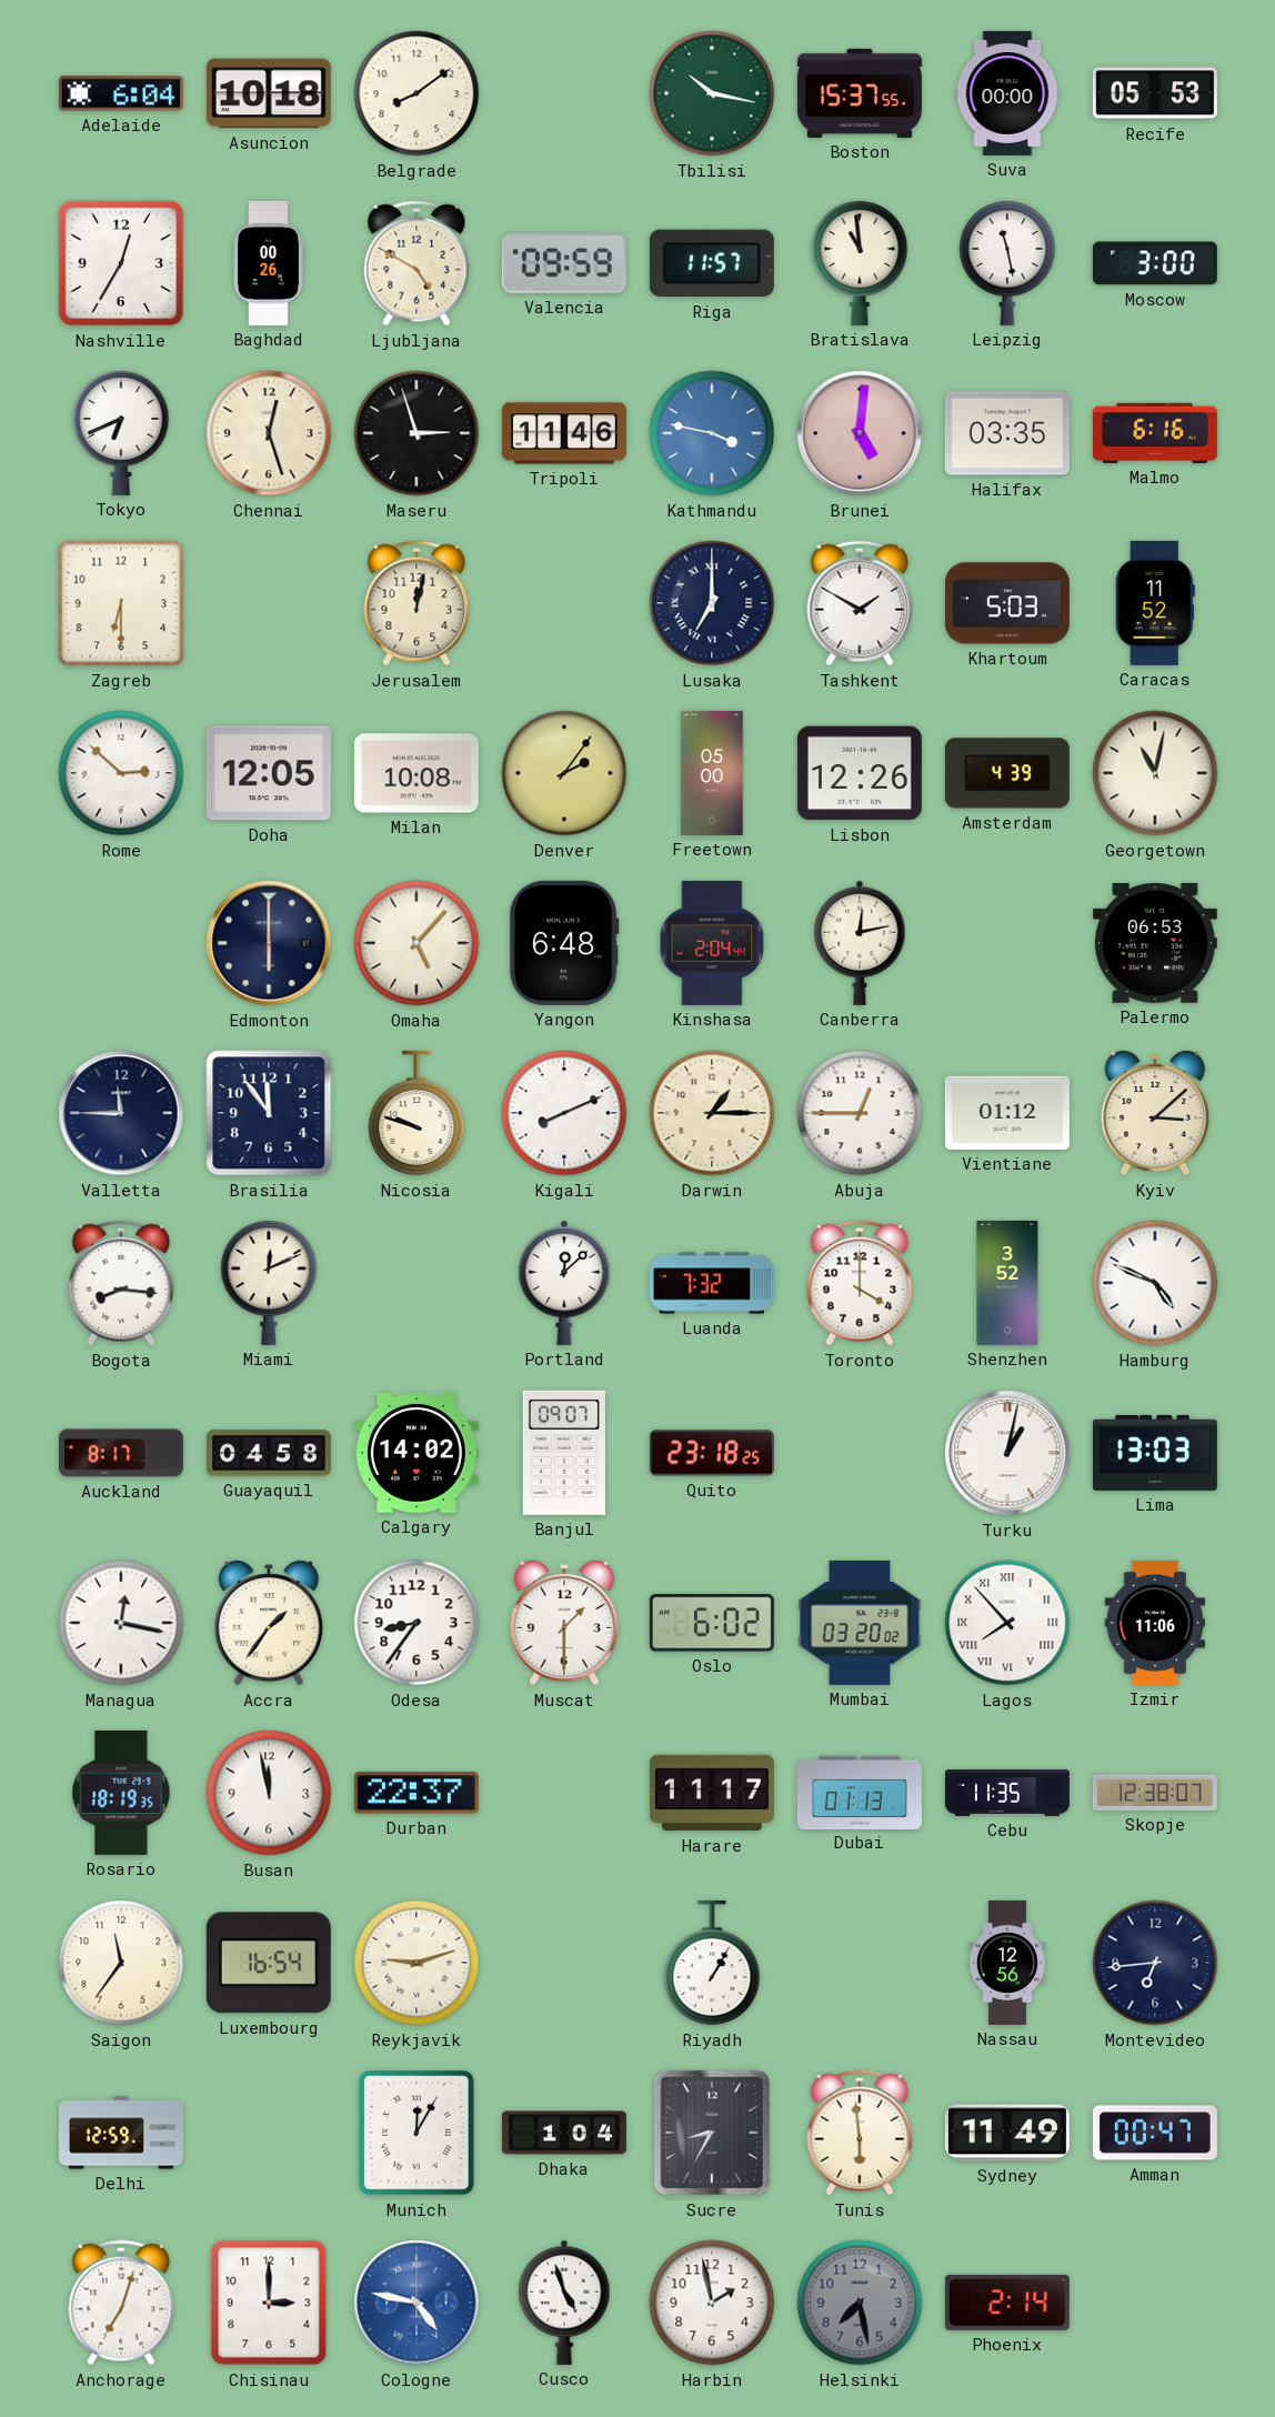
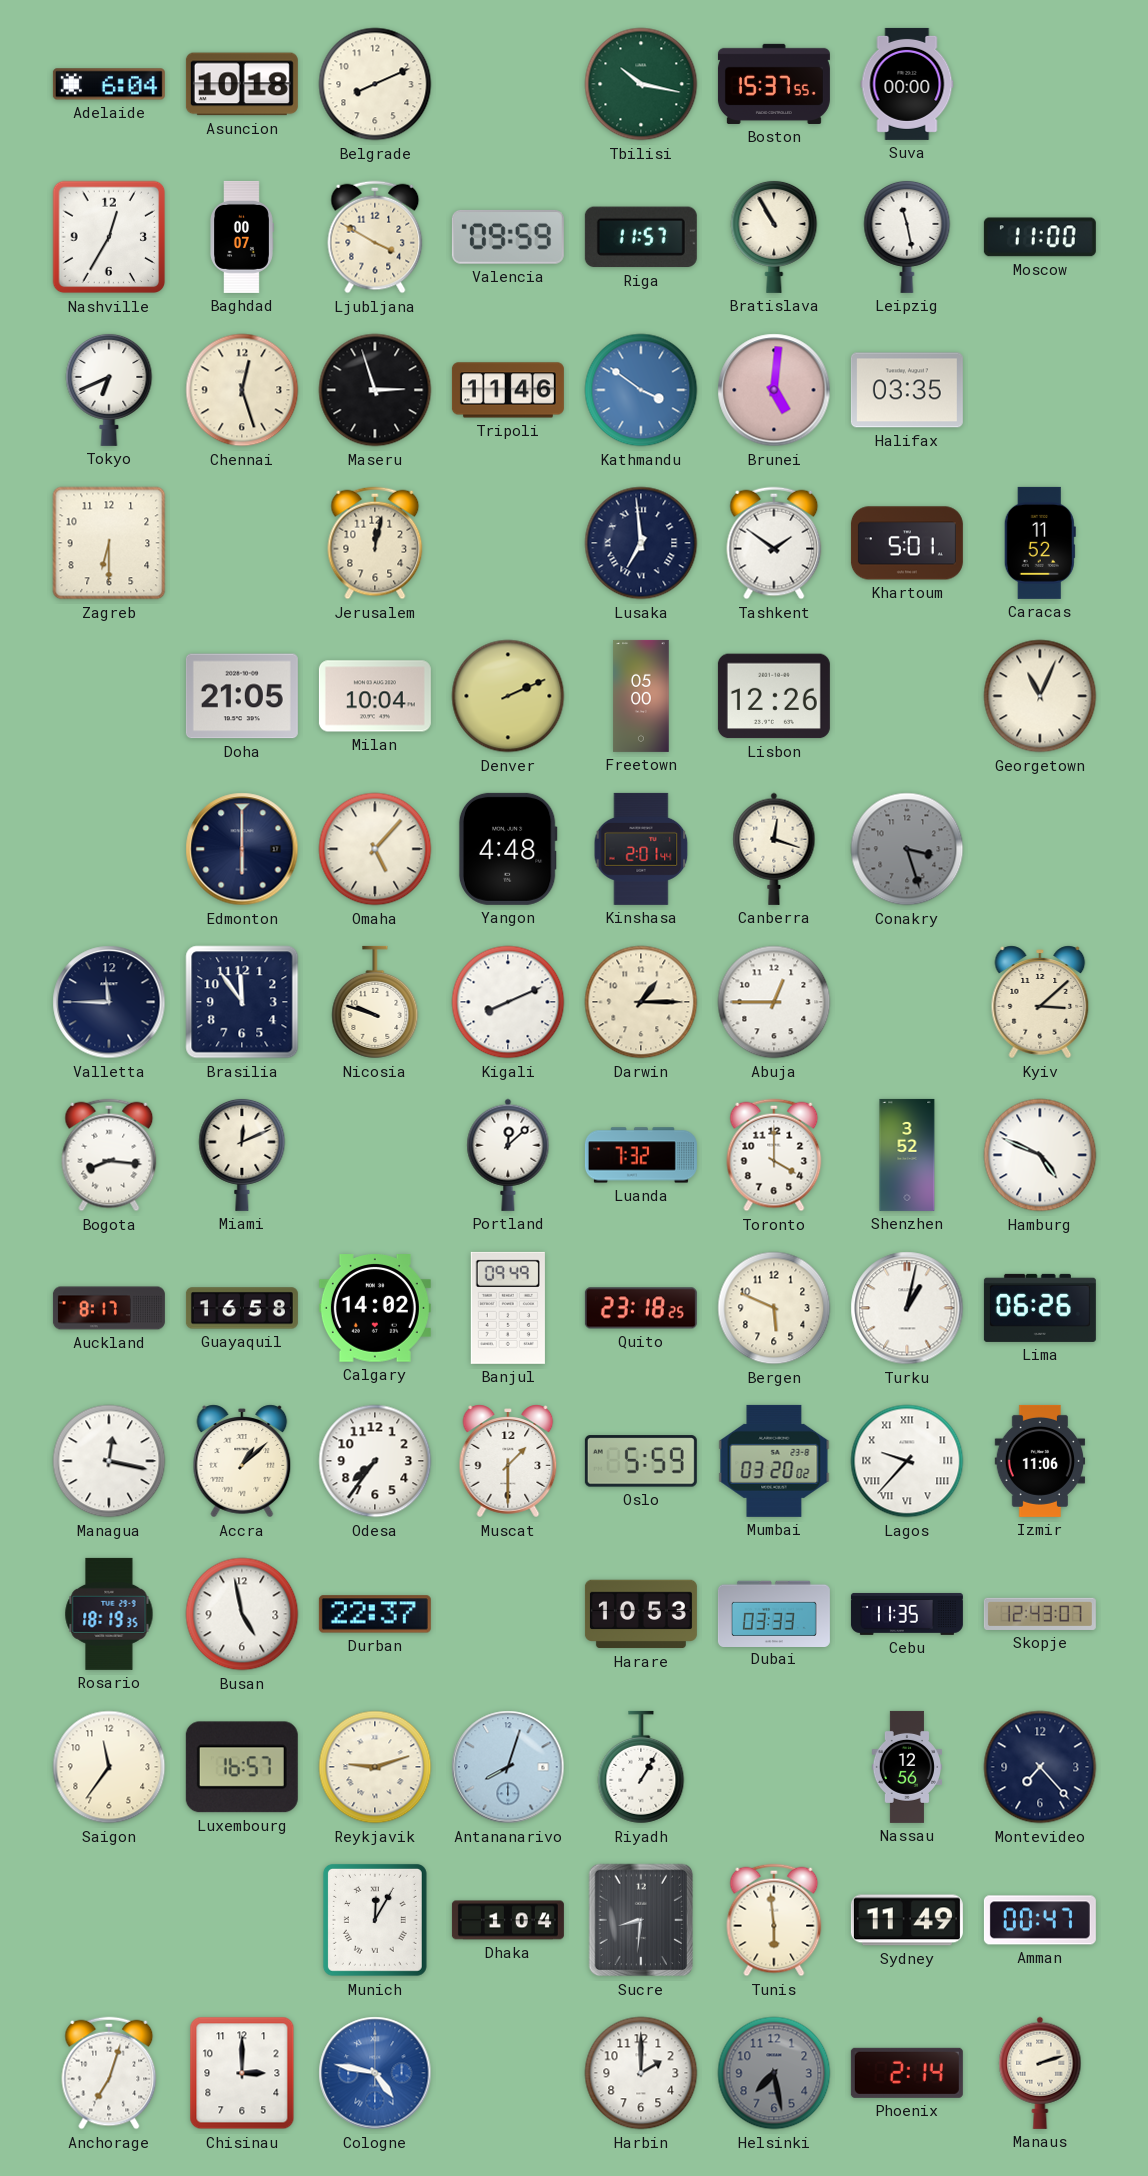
Belgrade: 8:09 -> 8:11
Recife: 05:53 -> none
Baghdad: 00:26 -> 00:07
Ljubljana: 4:50 -> 3:50
Bratislava: 10:59 -> 10:55
Moscow: 3:00 -> 11:00
Kathmandu: 3:47 -> 3:51
Malmo: 6:16 -> none
Lusaka: 7:00 -> 6:59
Tashkent: 1:50 -> 1:51
Khartoum: 5:03 -> 5:01
Rome: 2:52 -> none
Doha: 12:05 -> 21:05
Milan: 10:08 -> 10:04
Denver: 2:06 -> 2:11
Amsterdam: 4:39 -> none
Georgetown: 11:02 -> 11:04
Yangon: 6:48 -> 4:48
Kinshasa: 2:04 -> 2:01
Canberra: 12:13 -> 12:18
Conakry: none -> 3:27
Palermo: 06:53 -> none
Vientiane: 01:12 -> none
Guayaquil: 04:58 -> 16:58
Banjul: 09:07 -> 09:49
Bergen: none -> 5:49
Lima: 13:03 -> 06:26
Accra: 1:36 -> 1:08
Odesa: 8:36 -> 7:36
Oslo: 6:02 -> 5:59
Lagos: 7:53 -> 9:37
Busan: 11:58 -> 4:58
Harare: 11:17 -> 10:53
Dubai: 01:13 -> 03:33
Skopje: 12:38 -> 12:43
Luxembourg: 16:54 -> 16:57
Antananarivo: none -> 8:03
Montevideo: 6:44 -> 7:23
Delhi: 12:59 -> none
Sucre: 8:35 -> 8:31
Cusco: 4:57 -> none
Harbin: 1:58 -> 2:00
Manaus: none -> 2:12
